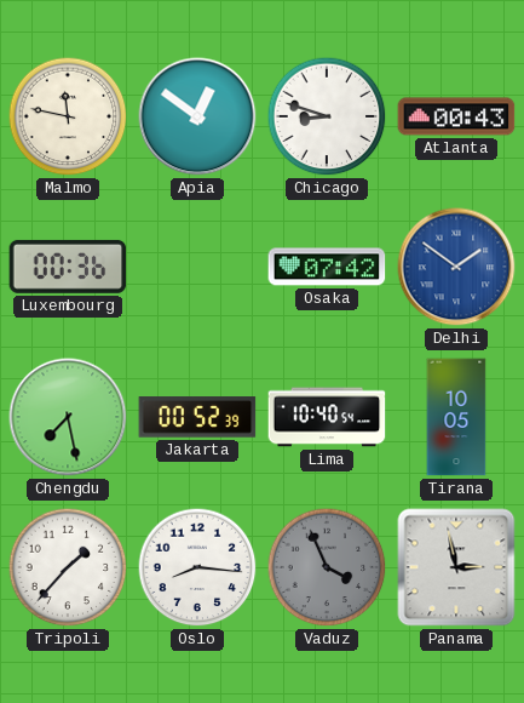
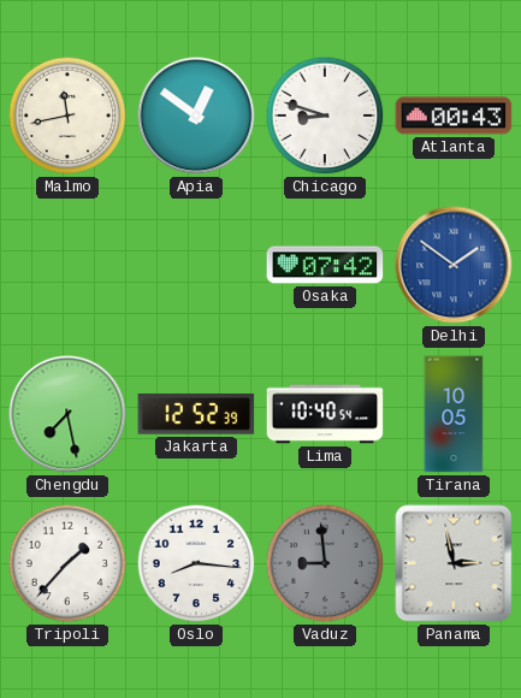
Malmo: 11:47 -> 11:43
Luxembourg: 00:36 -> none
Jakarta: 00:52 -> 12:52
Vaduz: 3:56 -> 8:59
